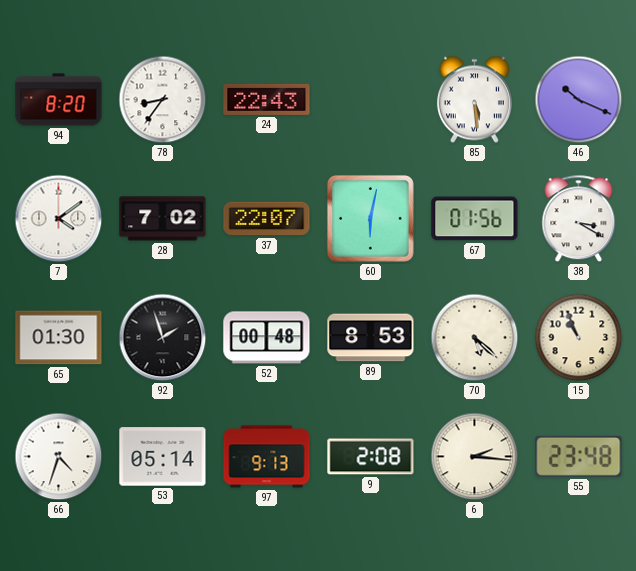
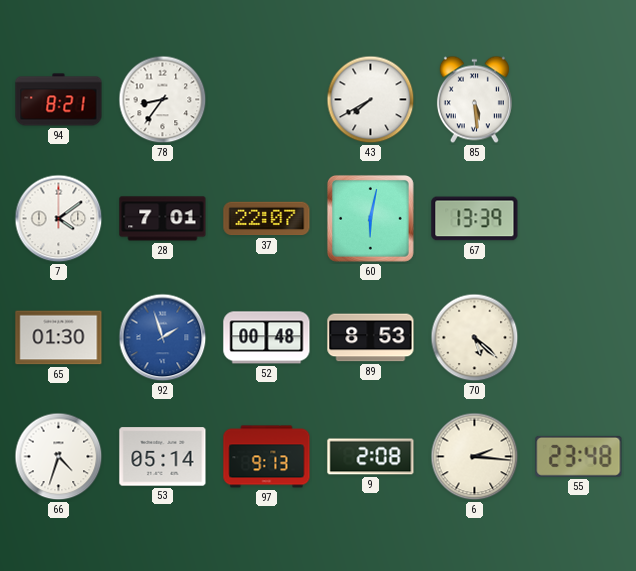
94: 8:20 -> 8:21
24: 22:43 -> none
43: none -> 7:40
46: 10:19 -> none
28: 7:02 -> 7:01
67: 01:56 -> 13:39
38: 3:20 -> none
92 dial: black -> blue
15: 10:56 -> none
